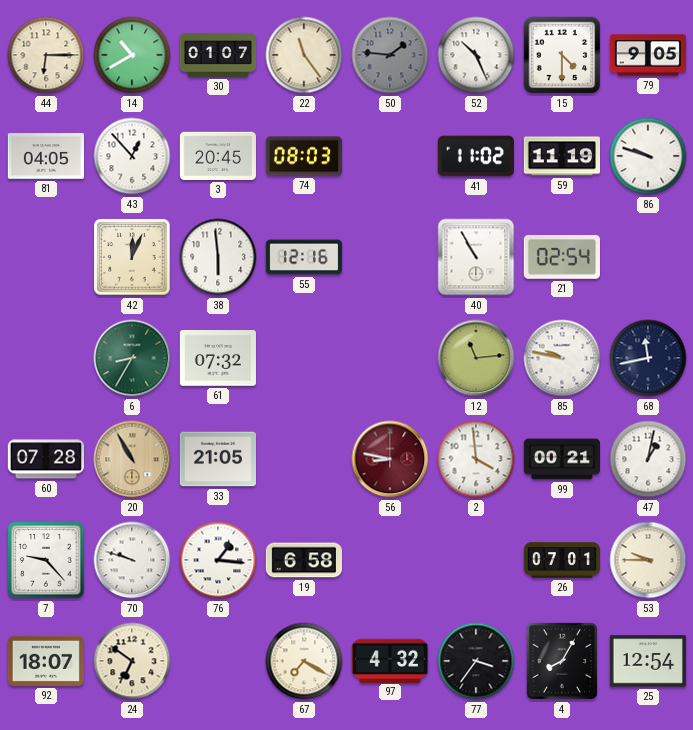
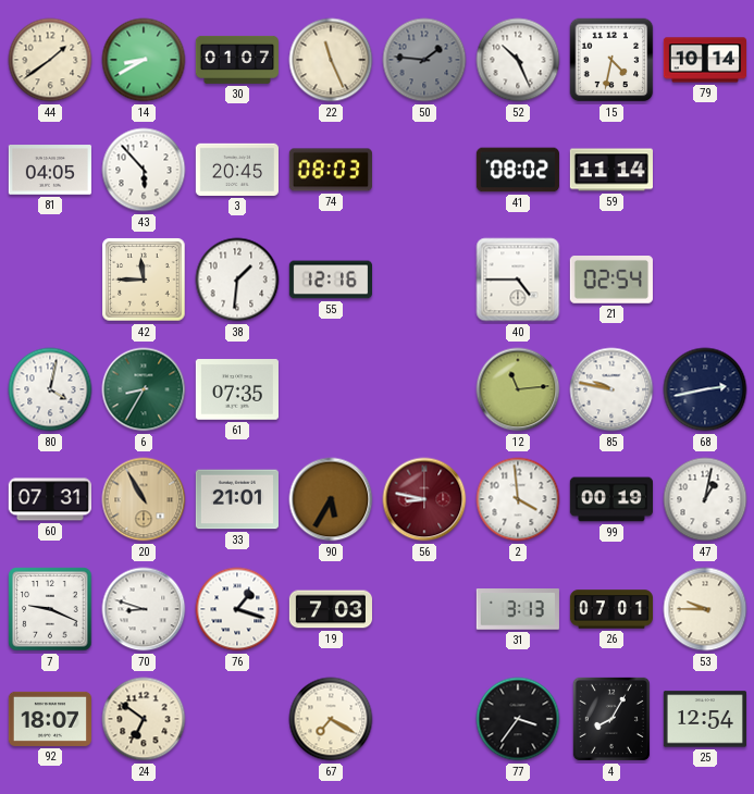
44: 6:15 -> 1:39
14: 10:40 -> 8:40
22: 11:24 -> 11:26
15: 4:30 -> 4:32
79: 9:05 -> 10:14
43: 12:53 -> 5:53
41: 11:02 -> 08:02
59: 11:19 -> 11:14
86: 9:48 -> none
42: 12:04 -> 11:45
38: 5:59 -> 1:31
40: 10:55 -> 4:45
80: none -> 4:02
61: 07:32 -> 07:35
68: 11:43 -> 2:43
60: 07:28 -> 07:31
33: 21:05 -> 21:01
90: none -> 5:35
99: 00:21 -> 00:19
7: 9:23 -> 9:19
70: 9:48 -> 8:48
76: 1:16 -> 1:18
19: 6:58 -> 7:03
31: none -> 3:13
97: 4:32 -> none
